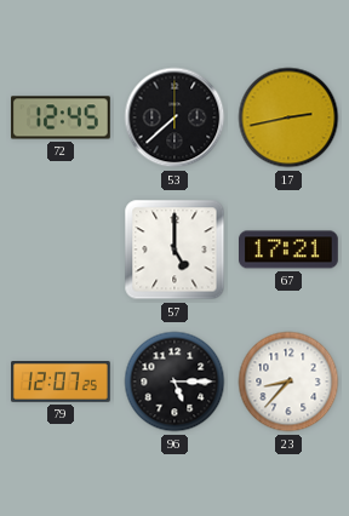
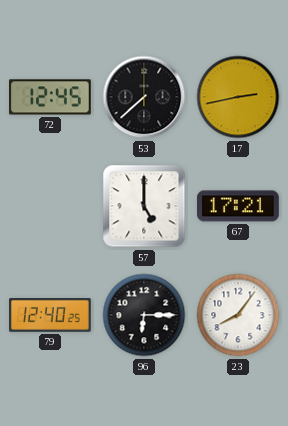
79: 12:07 -> 12:40
96: 5:15 -> 6:15
23: 8:37 -> 8:06
